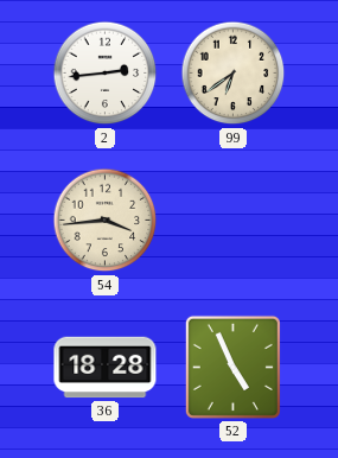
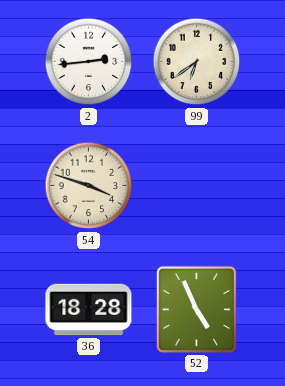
54: 3:44 -> 3:48
